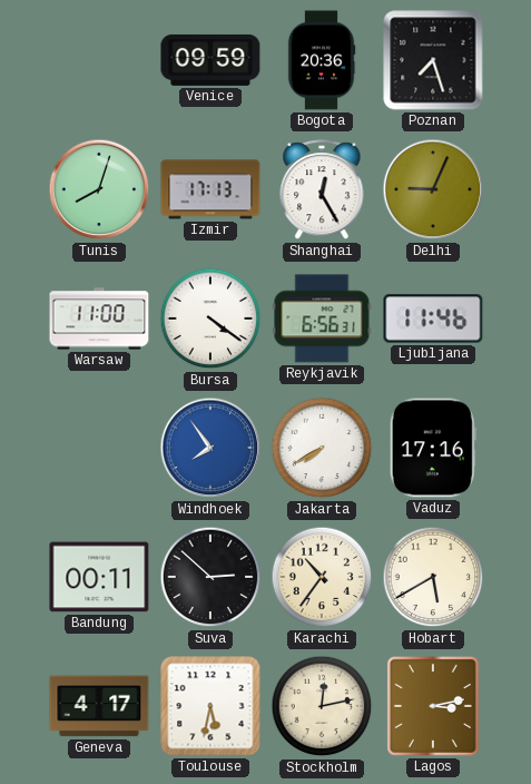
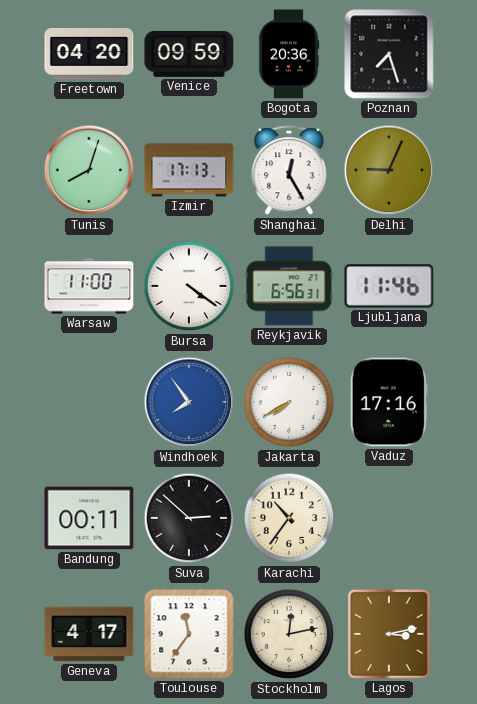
Freetown: none -> 04:20
Hobart: 5:40 -> none
Toulouse: 5:32 -> 11:36
